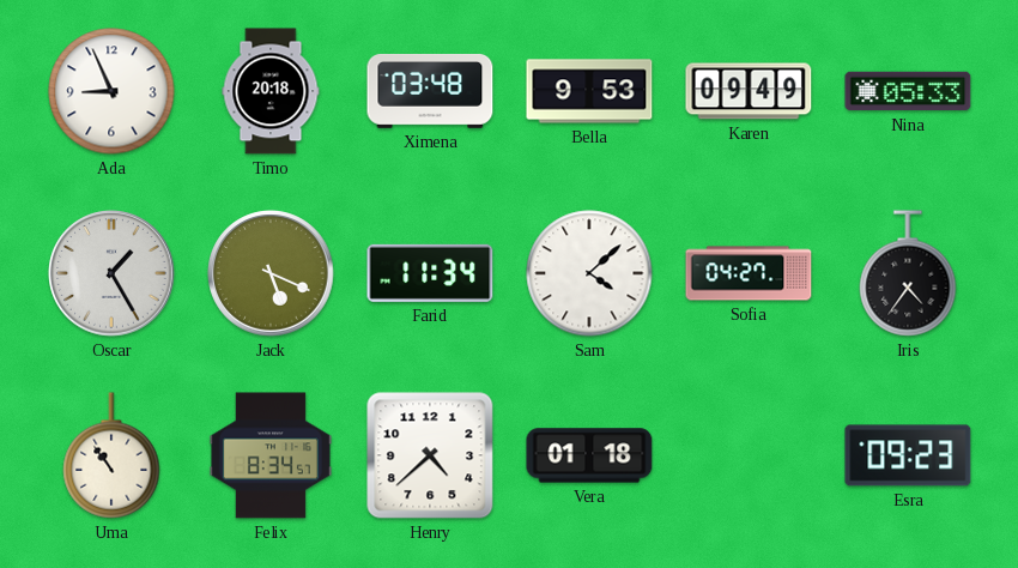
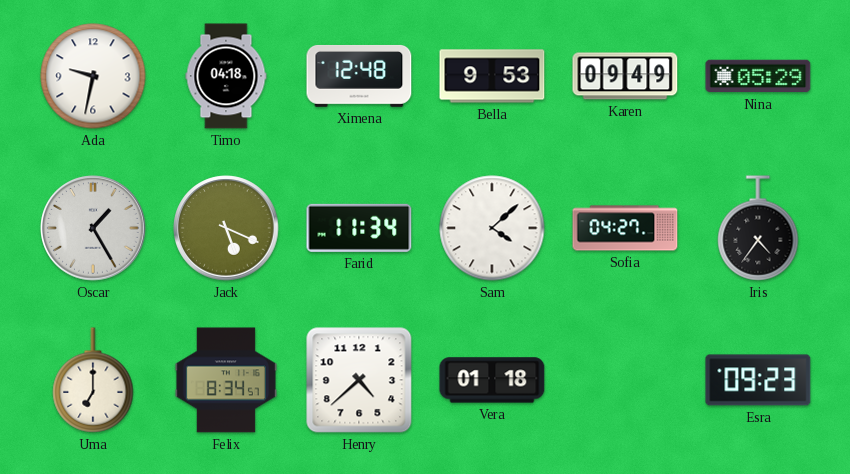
Ada: 8:56 -> 9:32
Timo: 20:18 -> 04:18
Ximena: 03:48 -> 12:48
Nina: 05:33 -> 05:29
Uma: 10:54 -> 7:00
